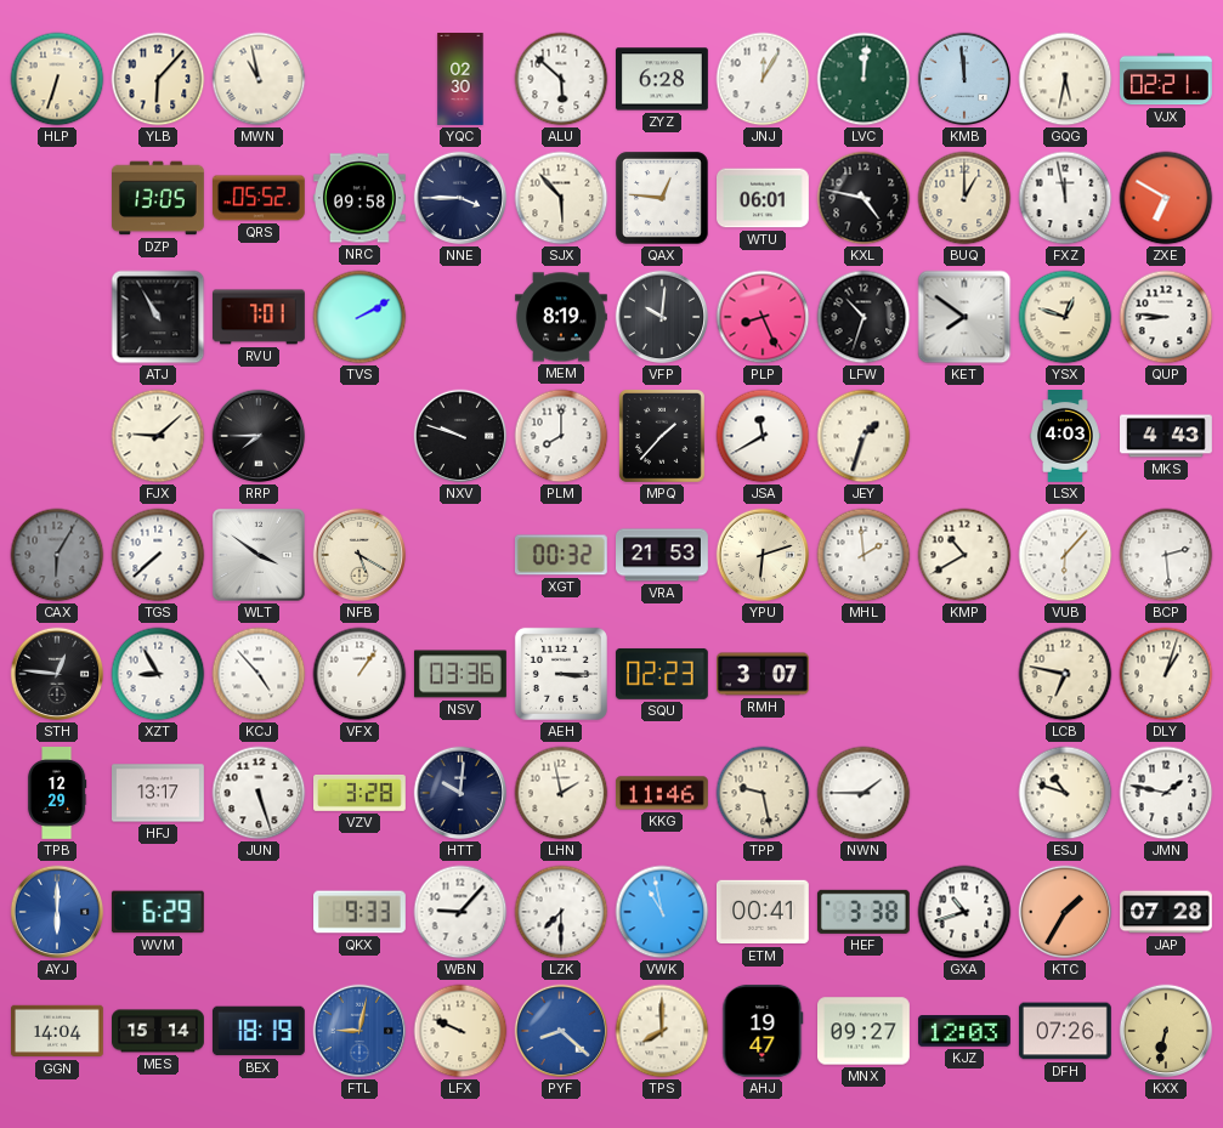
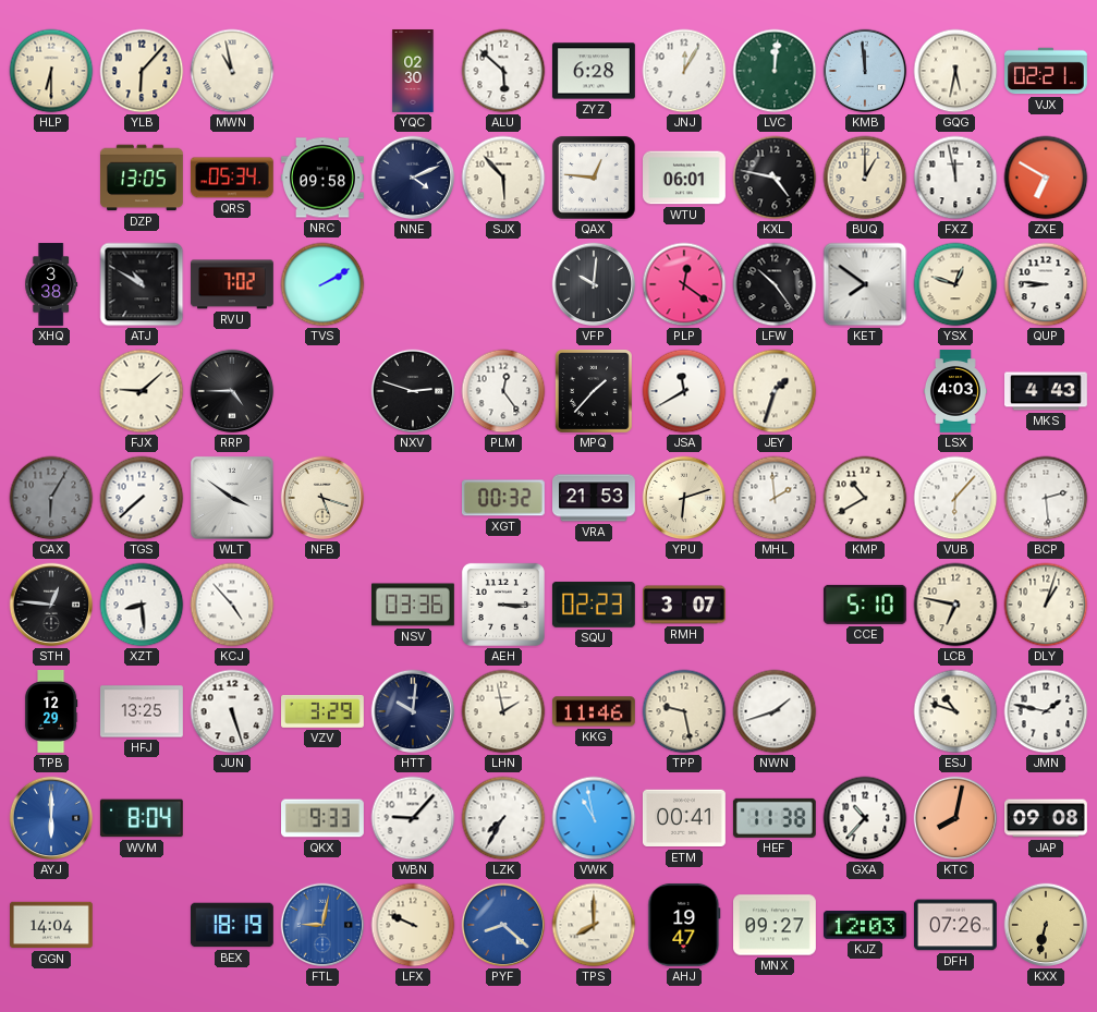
HLP: 6:33 -> 6:30
QRS: 05:52 -> 05:34
NNE: 3:45 -> 4:11
XHQ: none -> 3:38
ATJ: 10:55 -> 10:50
RVU: 7:01 -> 7:02
MEM: 8:19 -> none
PLP: 8:26 -> 12:21
LFW: 10:33 -> 10:24
RRP: 7:45 -> 4:45
NXV: 9:48 -> 2:48
PLM: 8:00 -> 12:24
NFB: 5:20 -> 5:18
XZT: 8:55 -> 8:29
VFX: 1:06 -> none
CCE: none -> 5:10
HFJ: 13:17 -> 13:25
VZV: 3:28 -> 3:29
NWN: 1:45 -> 1:42
WVM: 6:29 -> 8:04
LZK: 7:30 -> 7:35
HEF: 3:38 -> 11:38
GXA: 10:42 -> 10:37
KTC: 1:35 -> 8:02
JAP: 07:28 -> 09:08
MES: 15:14 -> none
